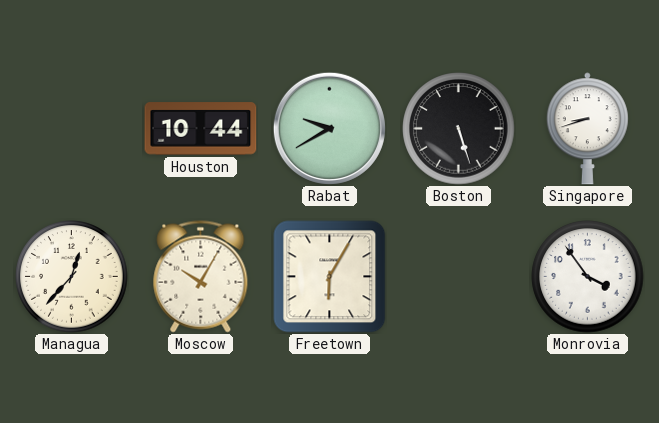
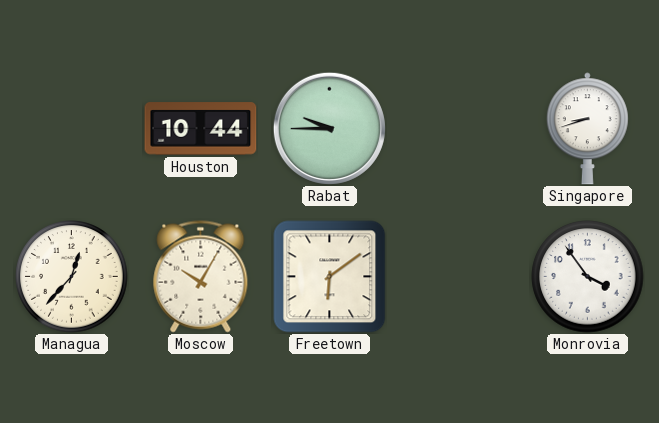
Rabat: 9:40 -> 9:45
Boston: 5:27 -> none
Freetown: 6:05 -> 6:09
